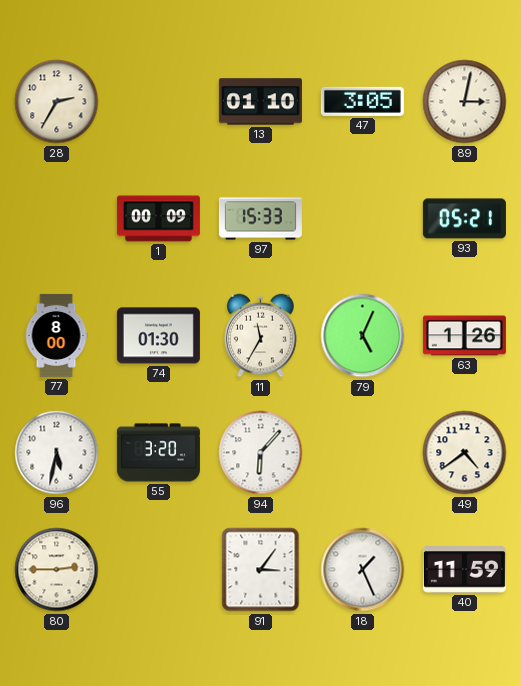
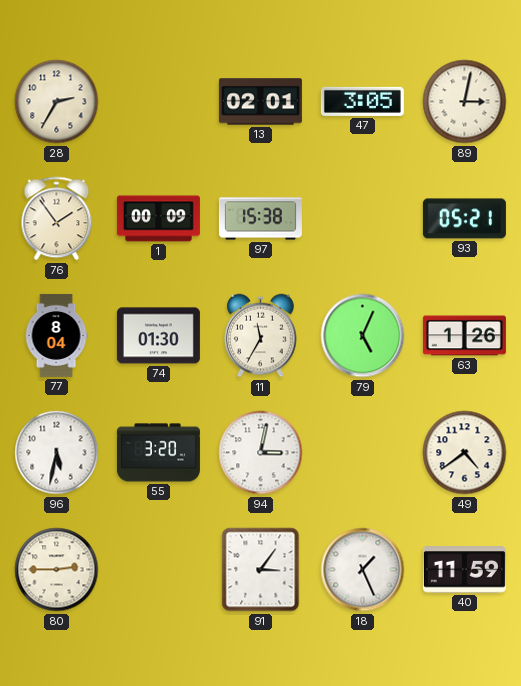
13: 01:10 -> 02:01
76: none -> 1:54
97: 15:33 -> 15:38
77: 8:00 -> 8:04
94: 6:07 -> 3:02
